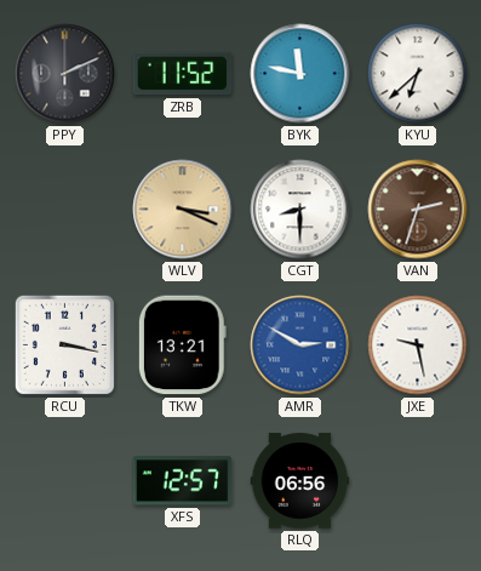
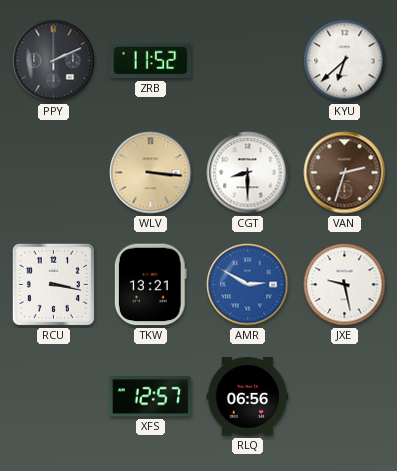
BYK: 11:47 -> none
WLV: 3:19 -> 3:16
